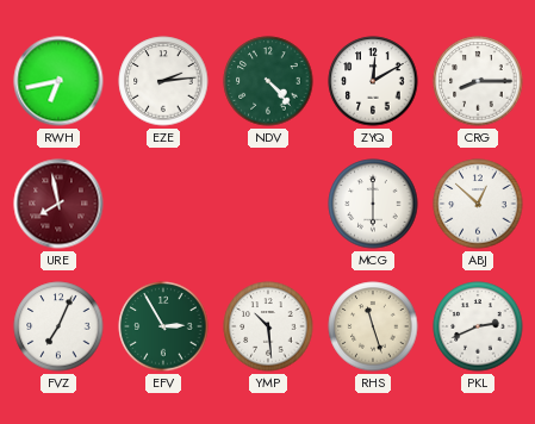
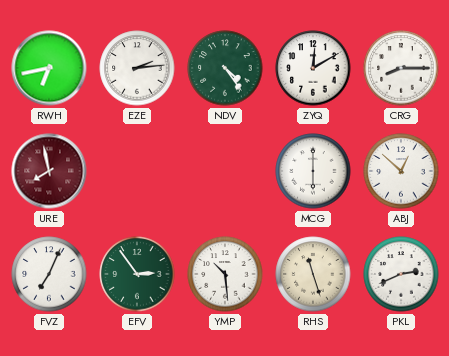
NDV: 4:23 -> 4:24
EFV: 2:55 -> 2:54
